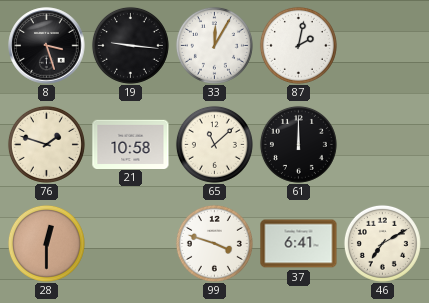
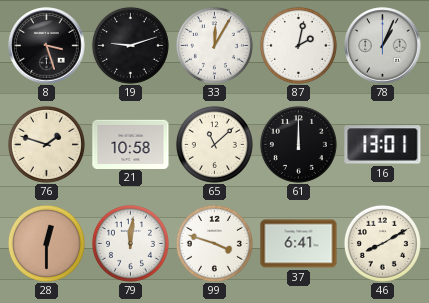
19: 9:16 -> 9:12
78: none -> 1:04
16: none -> 13:01
79: none -> 12:01
46: 7:10 -> 8:10
